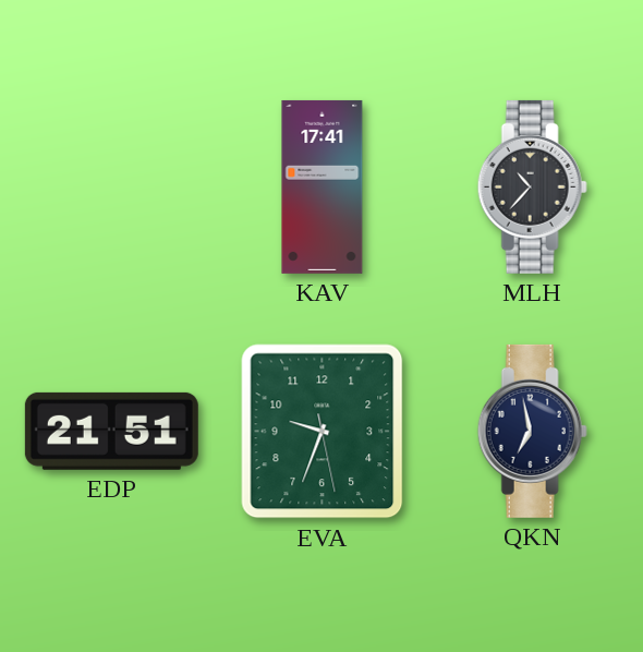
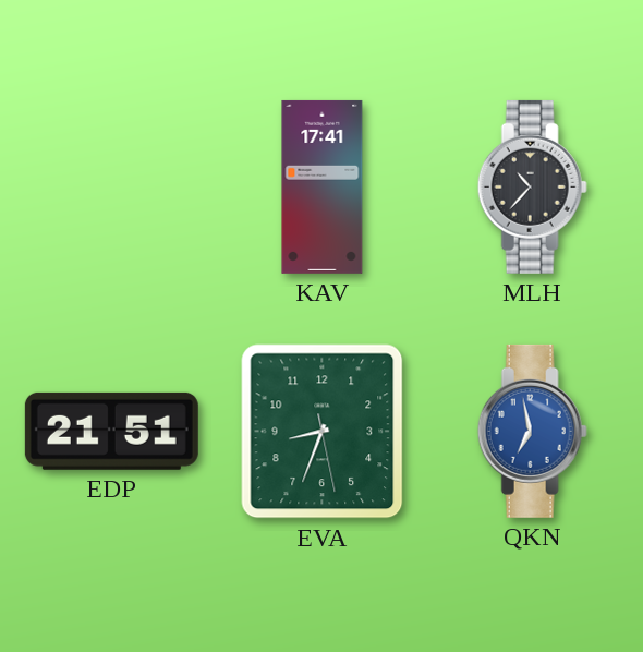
EVA: 9:33 -> 8:33
QKN dial: navy -> blue
